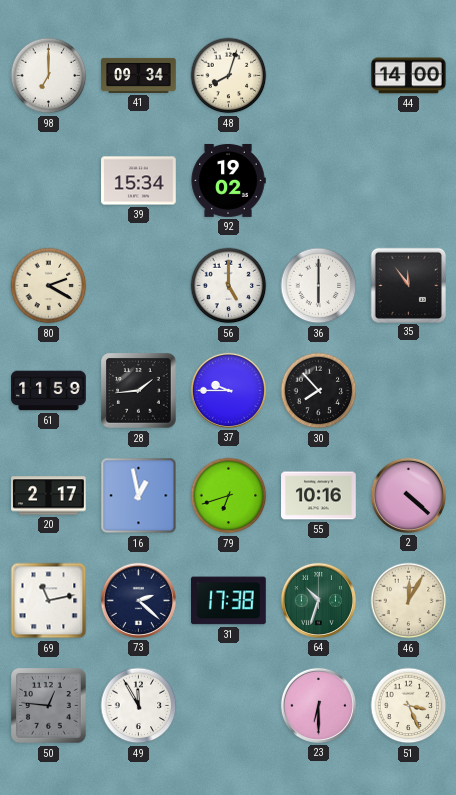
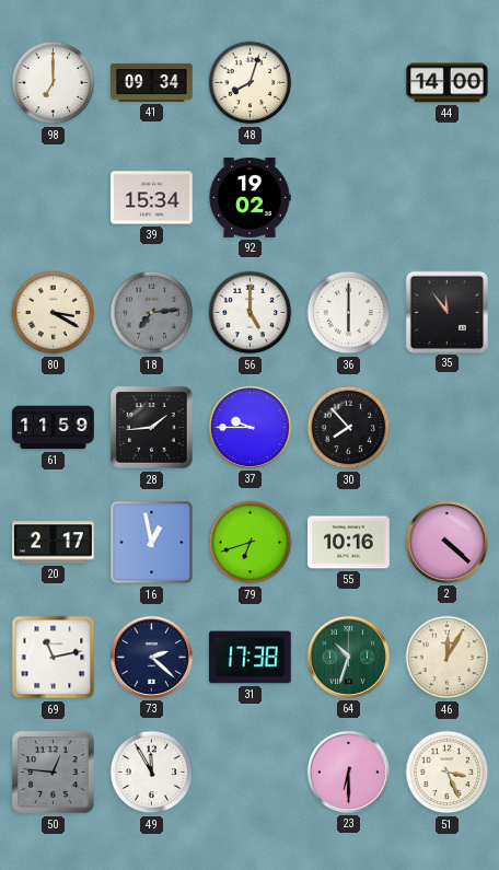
80: 2:20 -> 3:20
18: none -> 7:14
